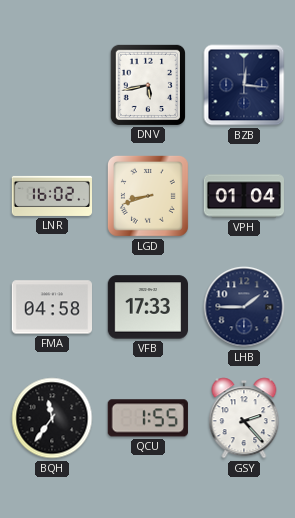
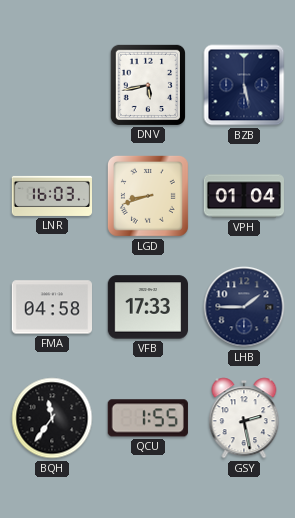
BZB: 12:16 -> 5:28
LNR: 16:02 -> 16:03
GSY: 2:23 -> 2:28
